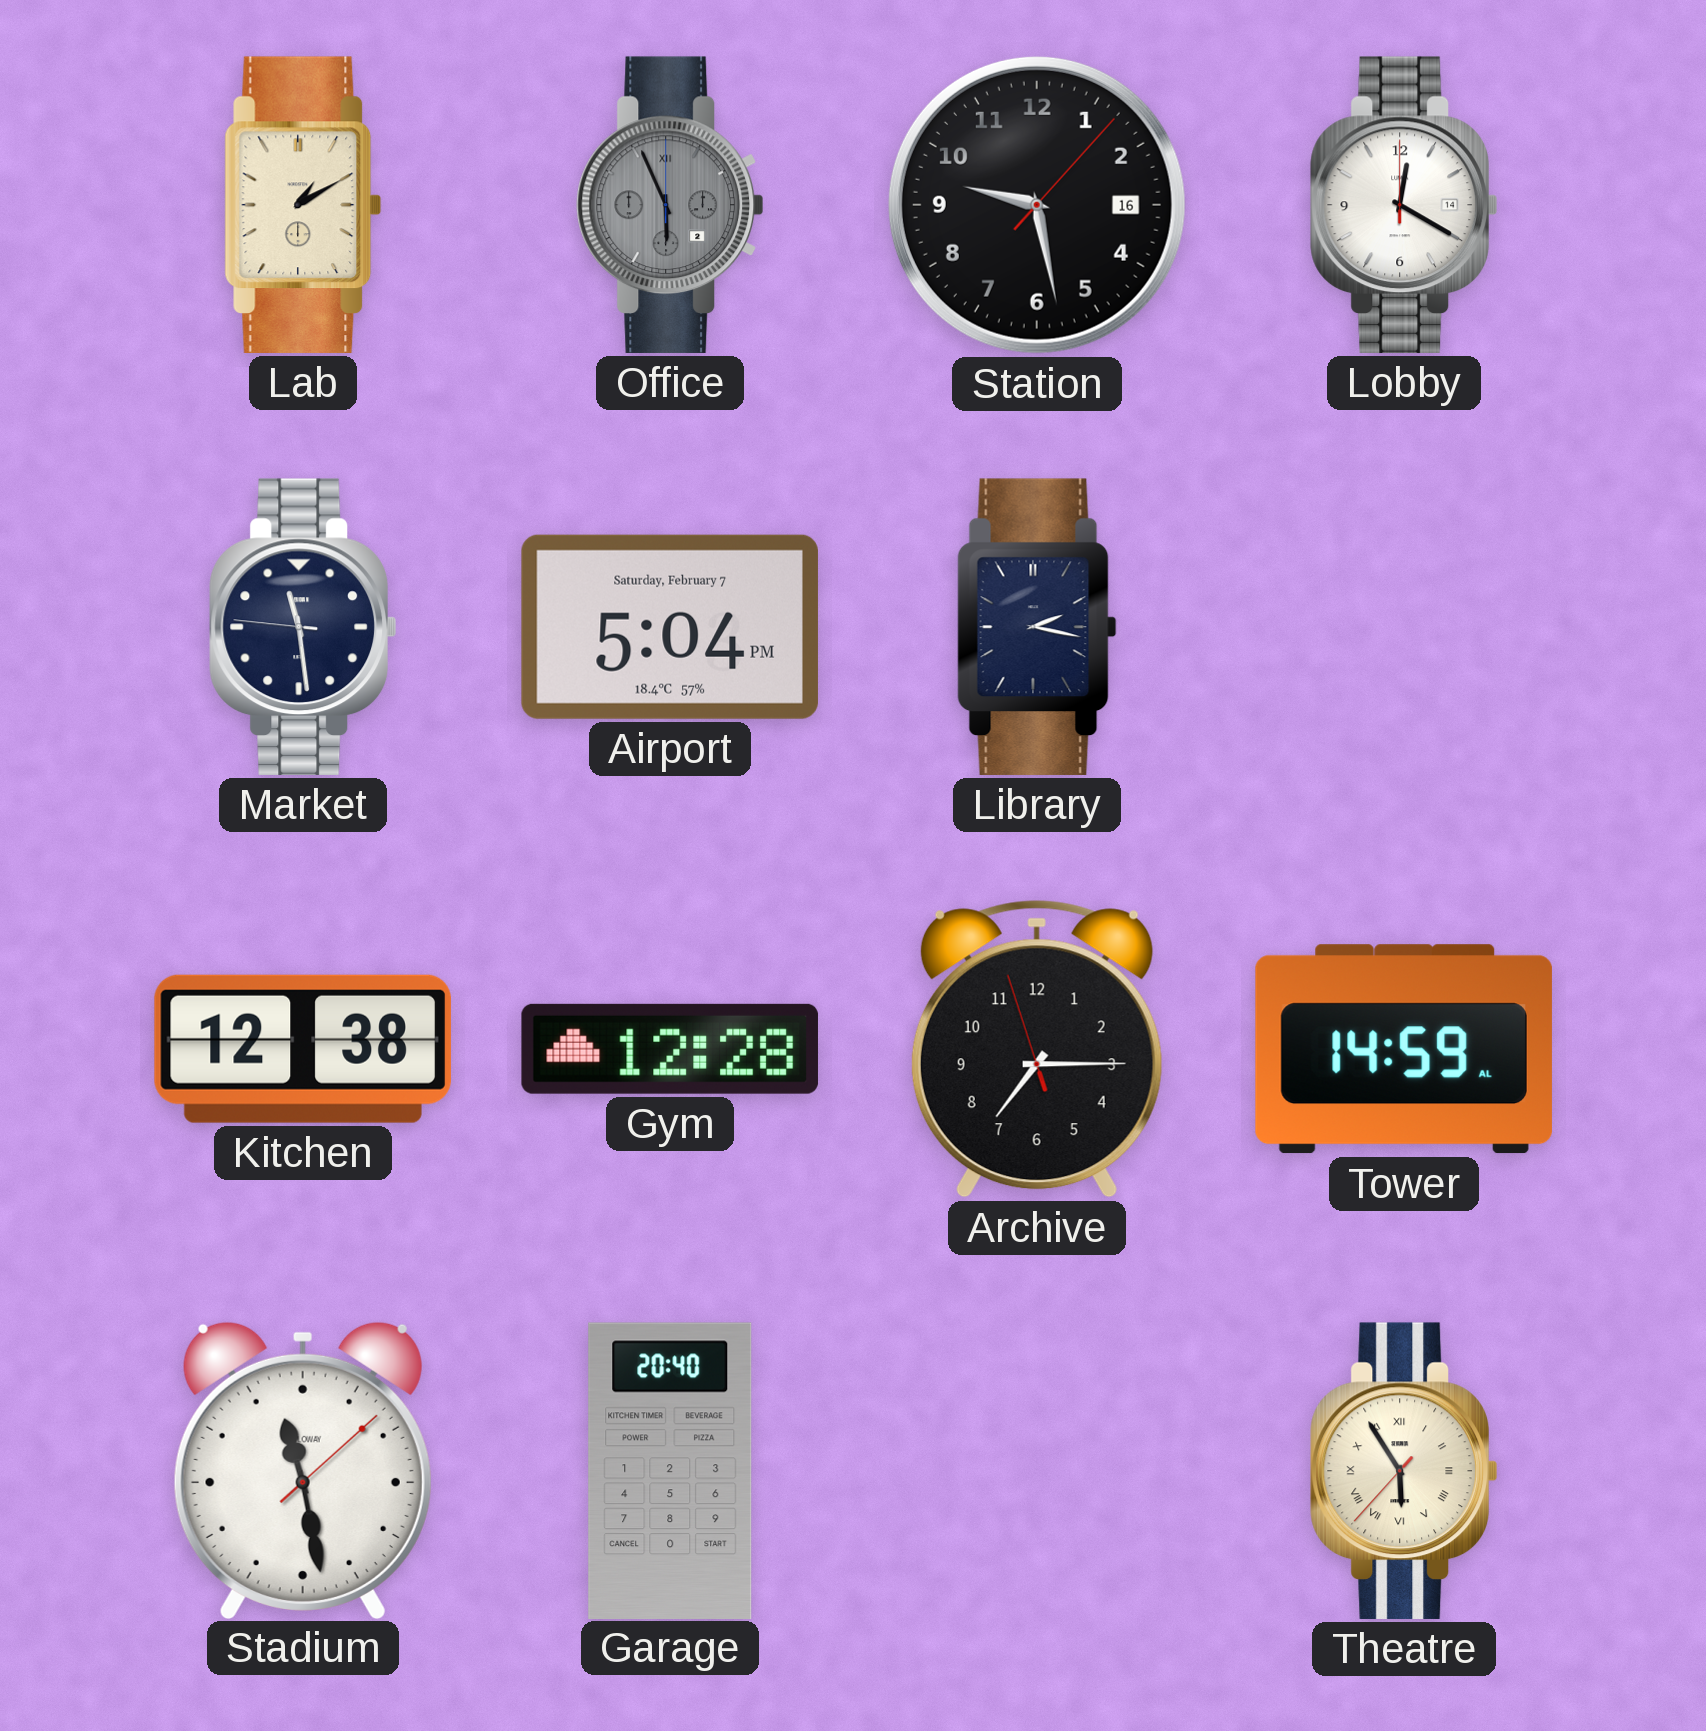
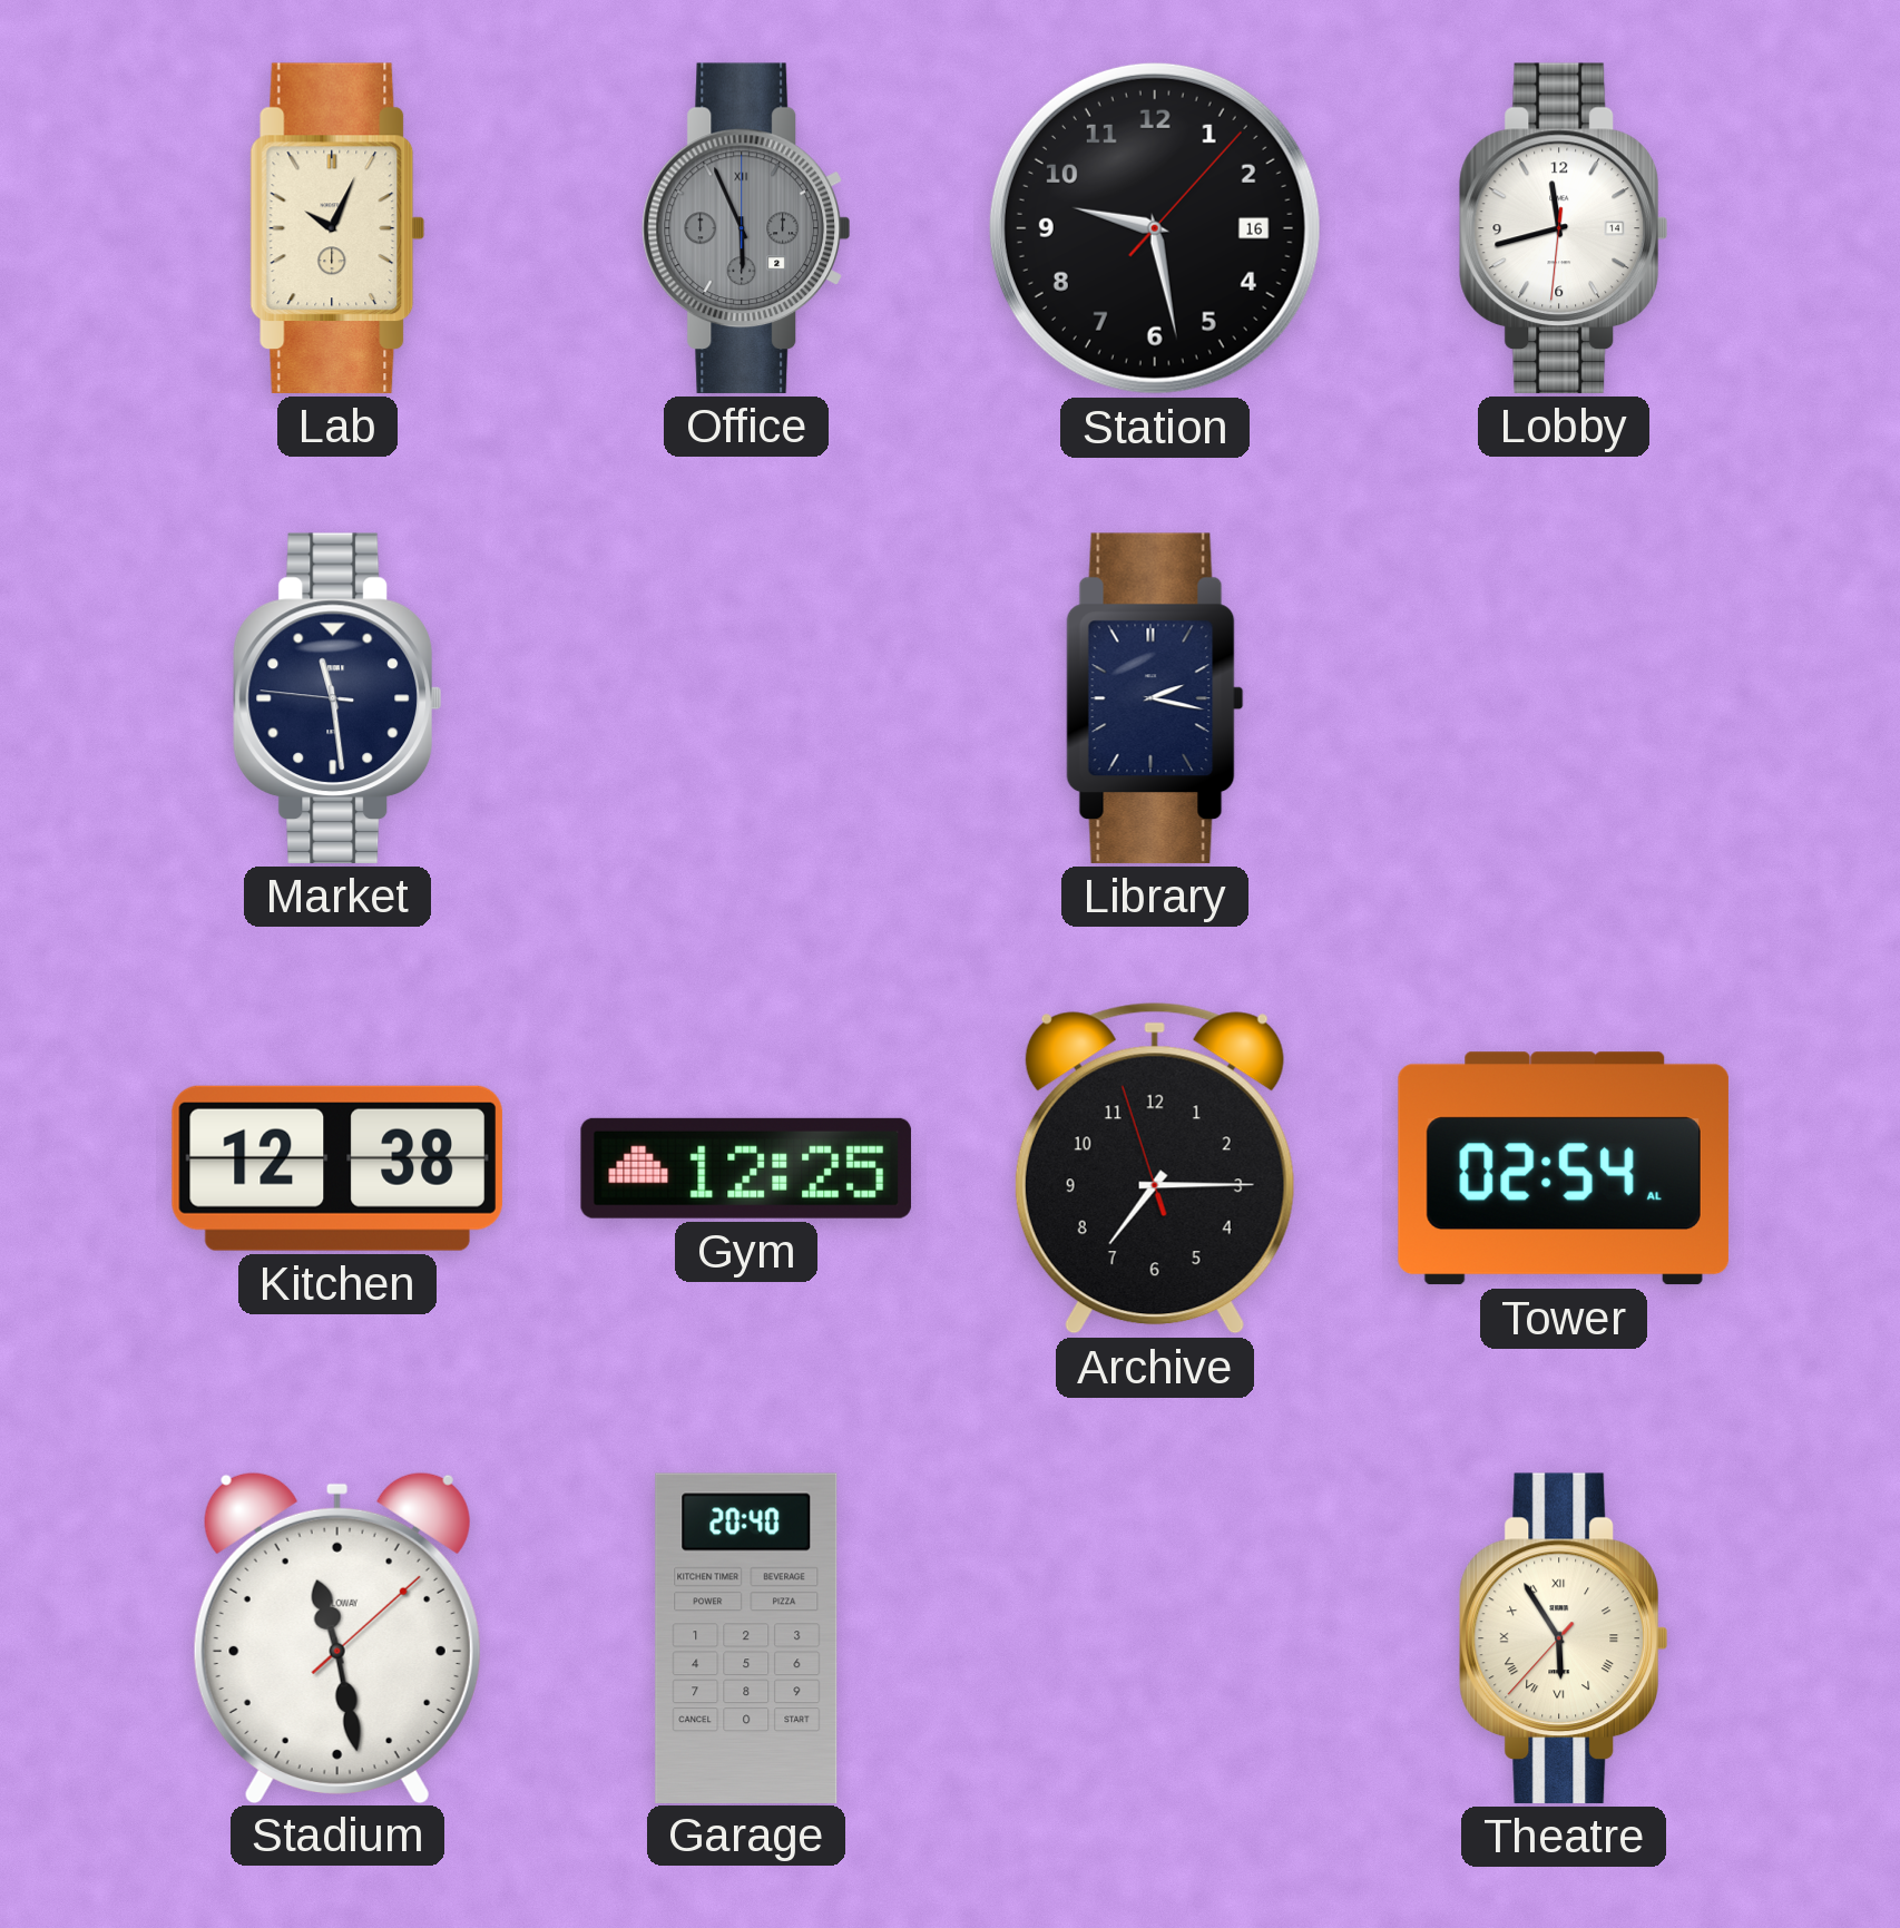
Lab: 1:10 -> 10:04
Lobby: 12:20 -> 11:42
Airport: 5:04 -> none
Gym: 12:28 -> 12:25
Tower: 14:59 -> 02:54
